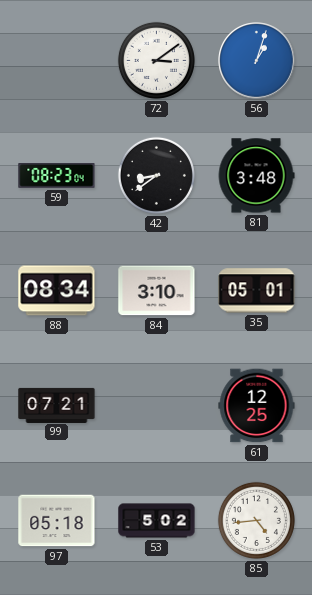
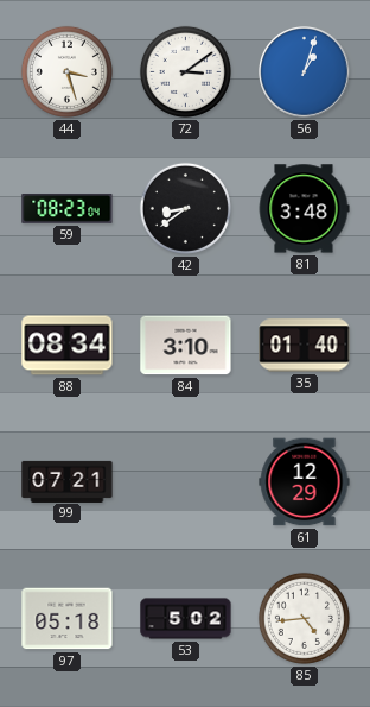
44: none -> 3:27
35: 05:01 -> 01:40
61: 12:25 -> 12:29
